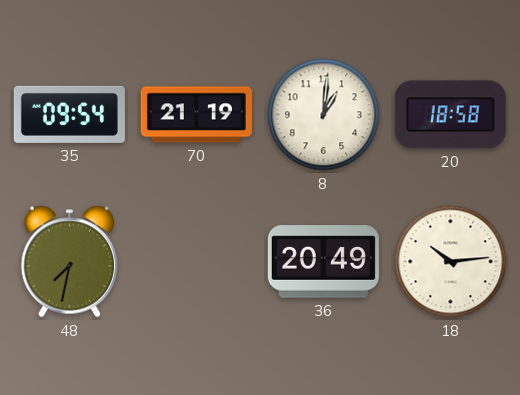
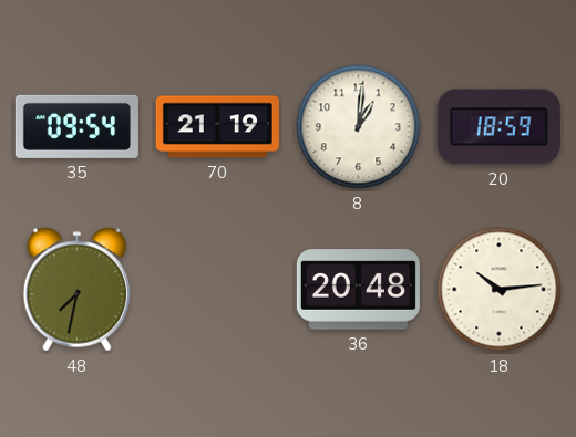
20: 18:58 -> 18:59
36: 20:49 -> 20:48
